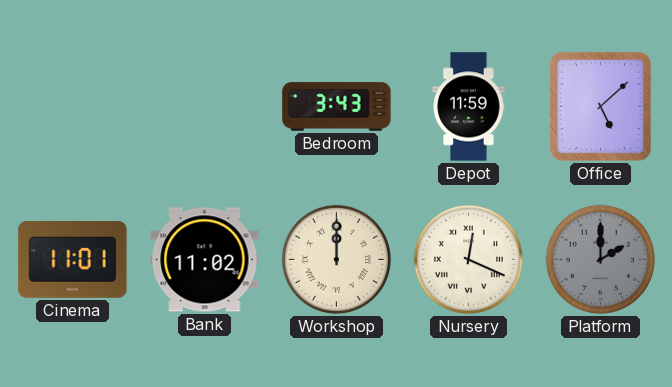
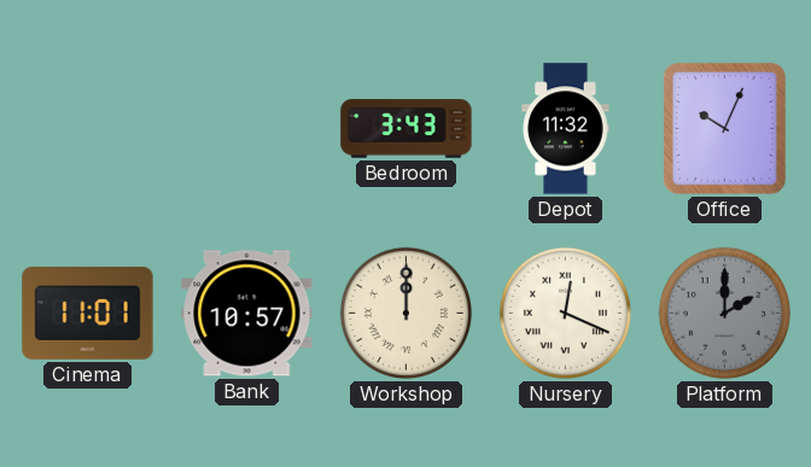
Depot: 11:59 -> 11:32
Office: 5:08 -> 10:04
Bank: 11:02 -> 10:57
